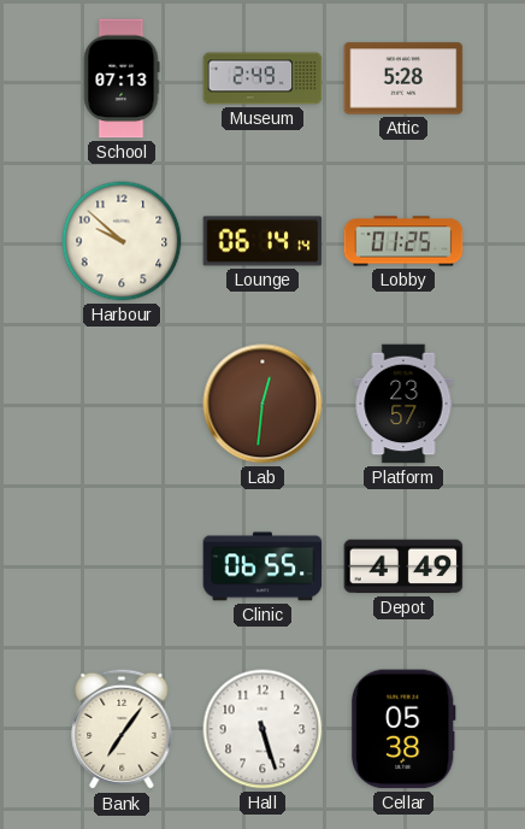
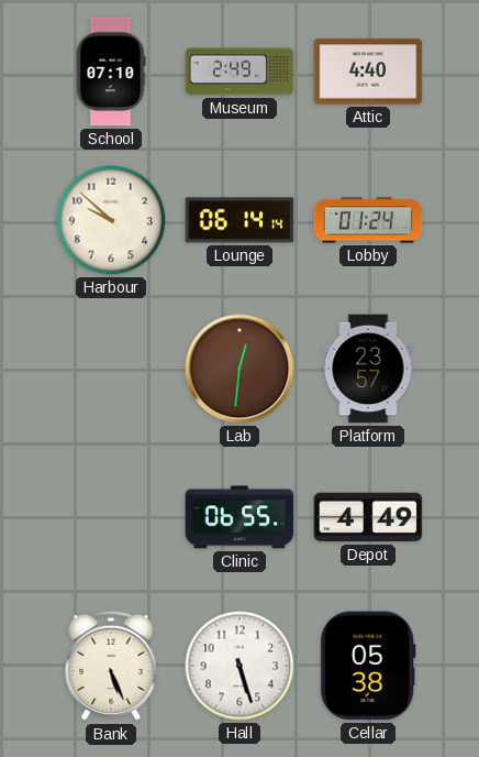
School: 07:13 -> 07:10
Attic: 5:28 -> 4:40
Lobby: 01:25 -> 01:24
Bank: 7:06 -> 5:26
